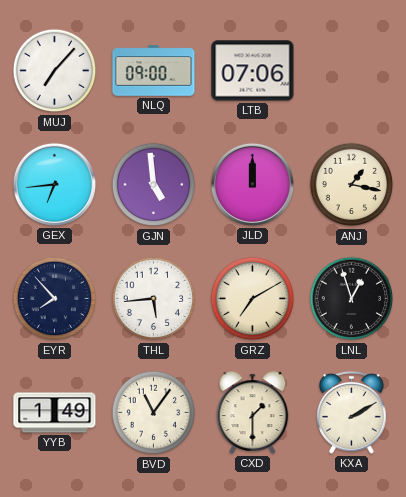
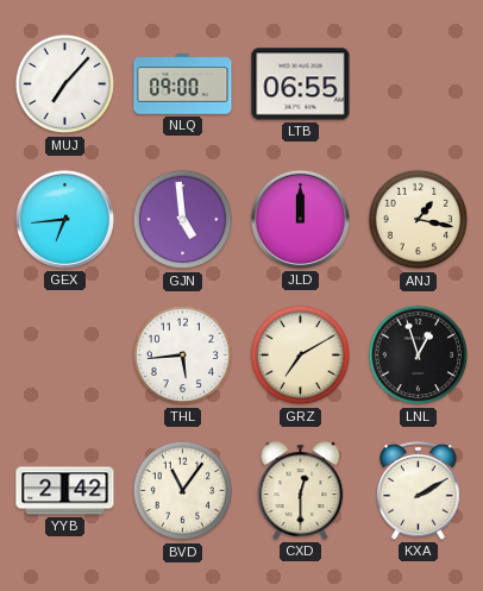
LTB: 07:06 -> 06:55
EYR: 7:53 -> none
YYB: 1:49 -> 2:42
CXD: 1:30 -> 12:30
